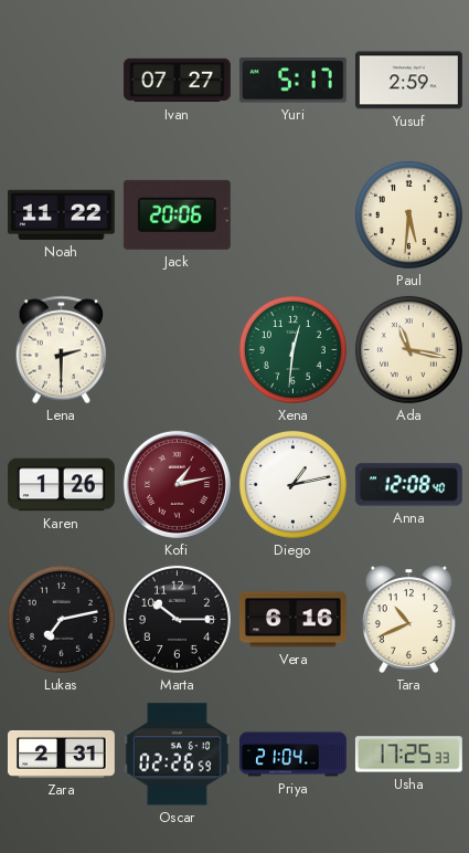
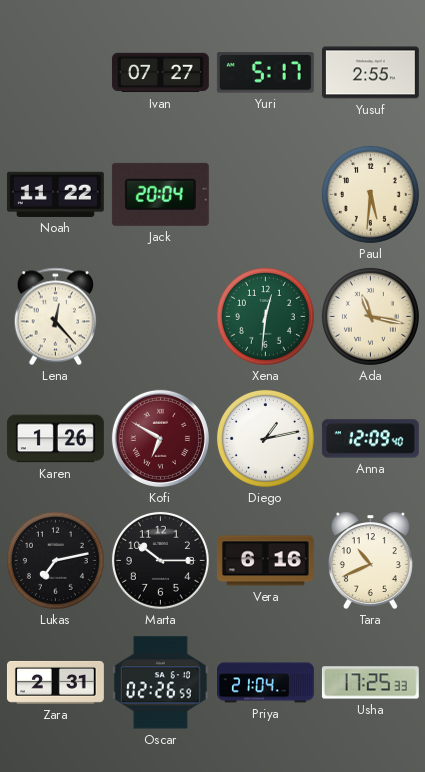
Yusuf: 2:59 -> 2:55
Jack: 20:06 -> 20:04
Lena: 2:30 -> 12:23
Kofi: 1:13 -> 6:50
Anna: 12:08 -> 12:09
